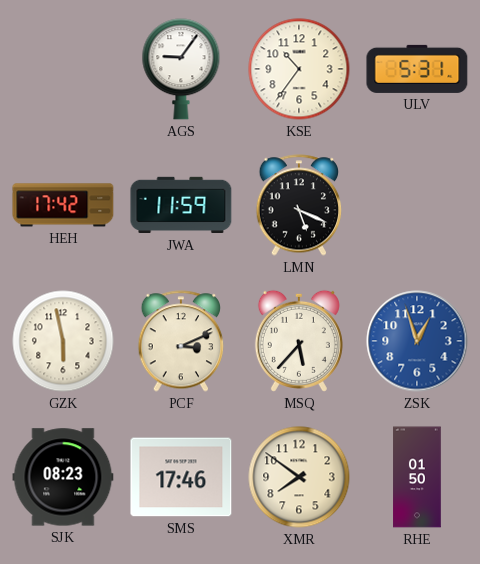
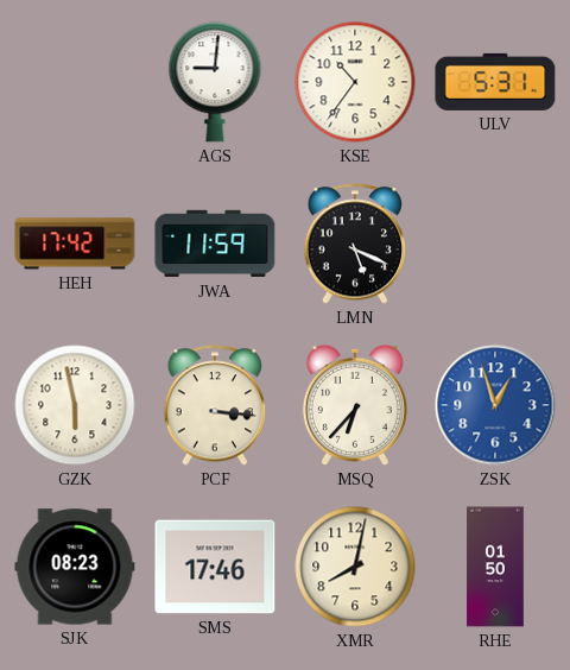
AGS: 9:06 -> 9:01
PCF: 3:11 -> 3:16
MSQ: 5:37 -> 6:37
XMR: 7:51 -> 8:02
